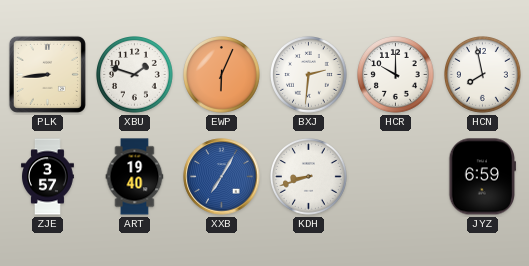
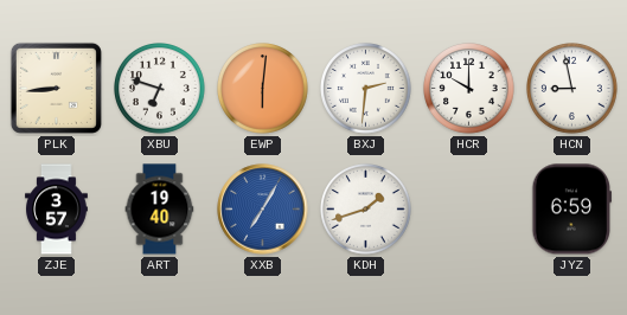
XBU: 1:48 -> 6:48
EWP: 6:04 -> 6:01
HCN: 7:58 -> 8:58
KDH: 8:42 -> 1:42
